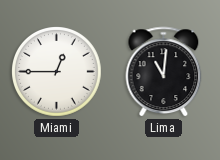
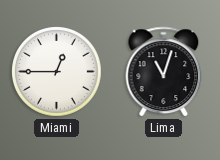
Lima: 11:01 -> 11:03
